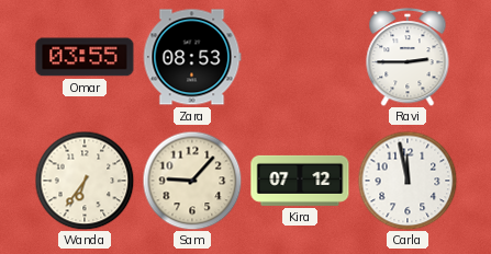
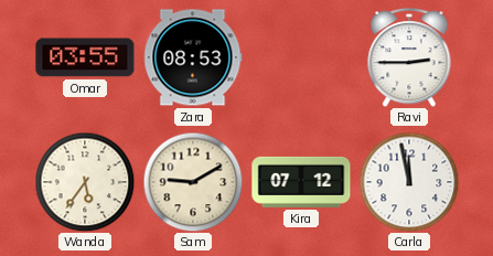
Wanda: 6:36 -> 5:36
Sam: 9:07 -> 9:10
